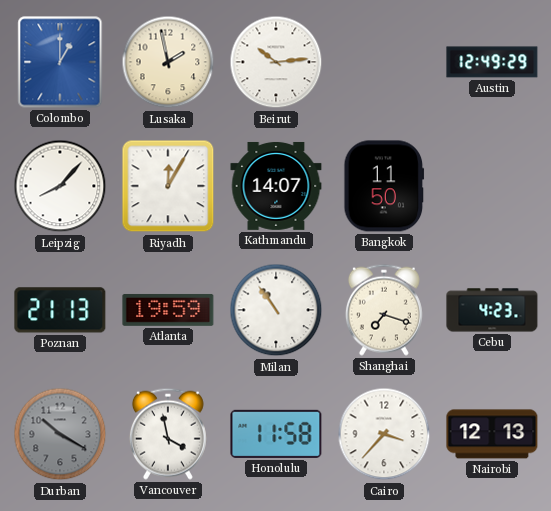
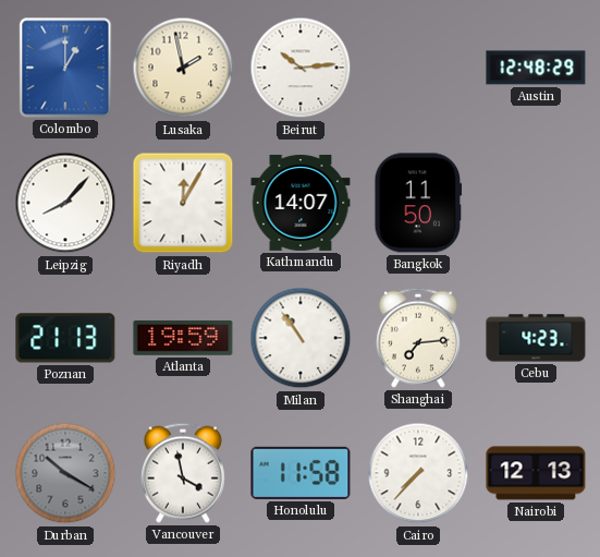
Austin: 12:49 -> 12:48
Shanghai: 7:18 -> 7:14
Cairo: 3:37 -> 7:37
